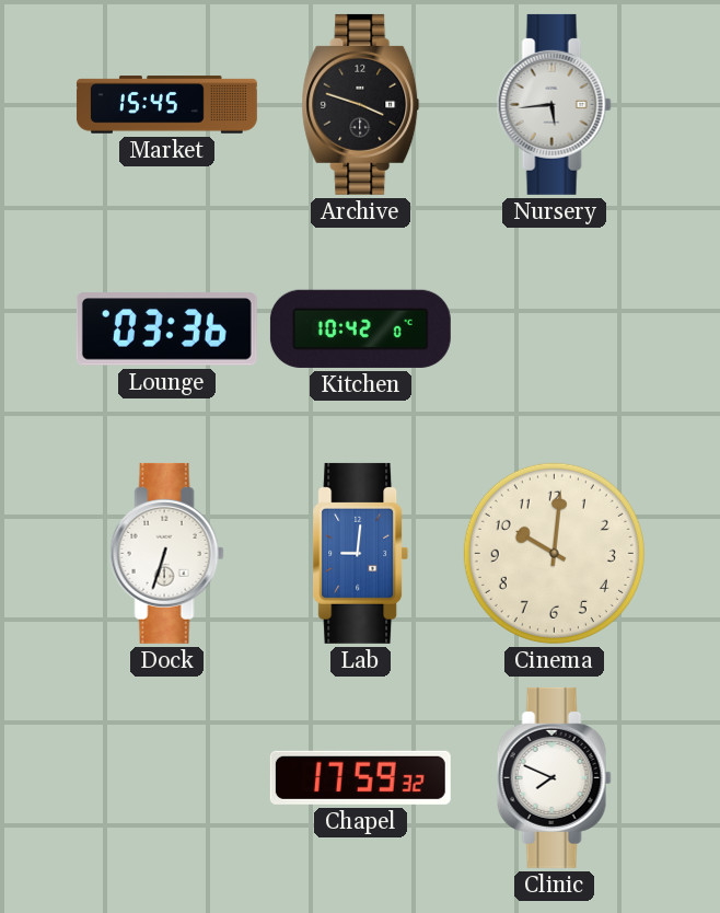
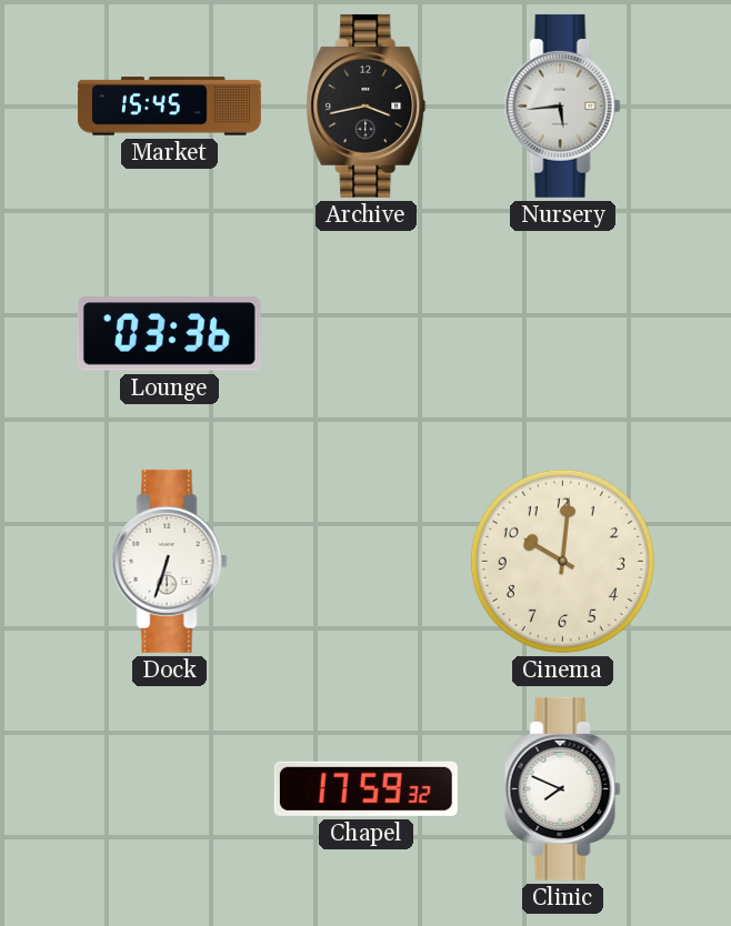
Archive: 3:48 -> 3:43
Kitchen: 10:42 -> none
Lab: 9:01 -> none
